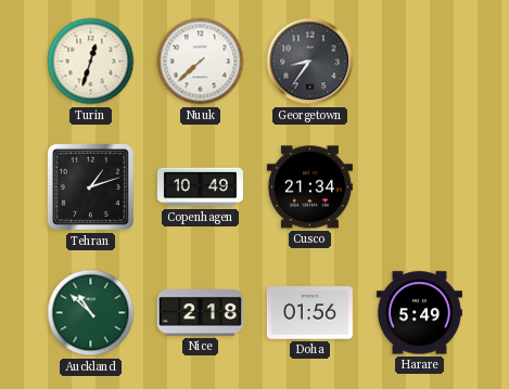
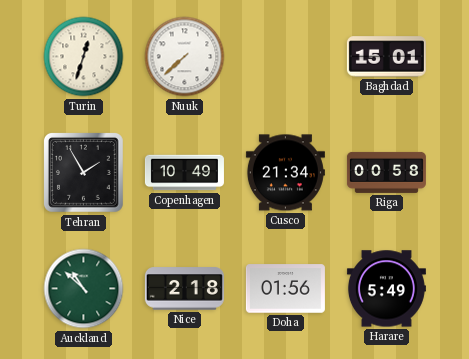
Georgetown: 8:36 -> none
Baghdad: none -> 15:01
Tehran: 1:12 -> 1:55
Riga: none -> 00:58
